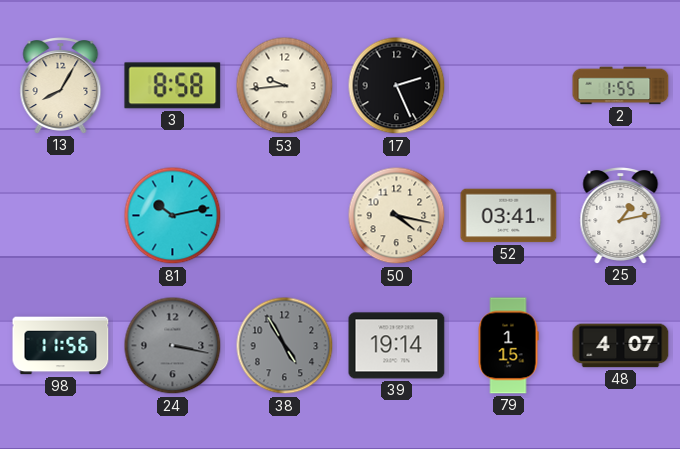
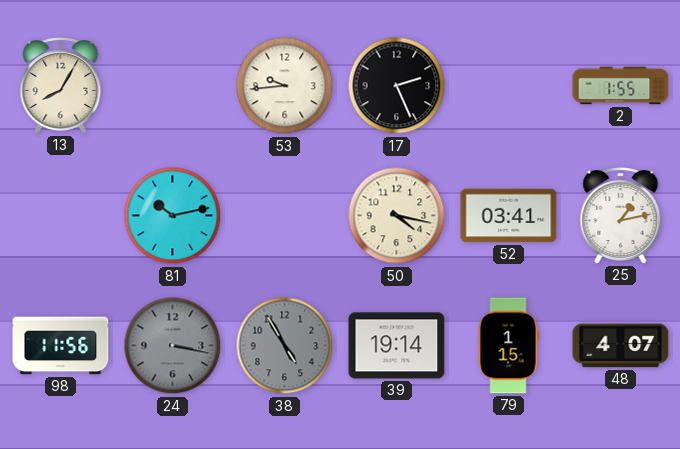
3: 8:58 -> none
